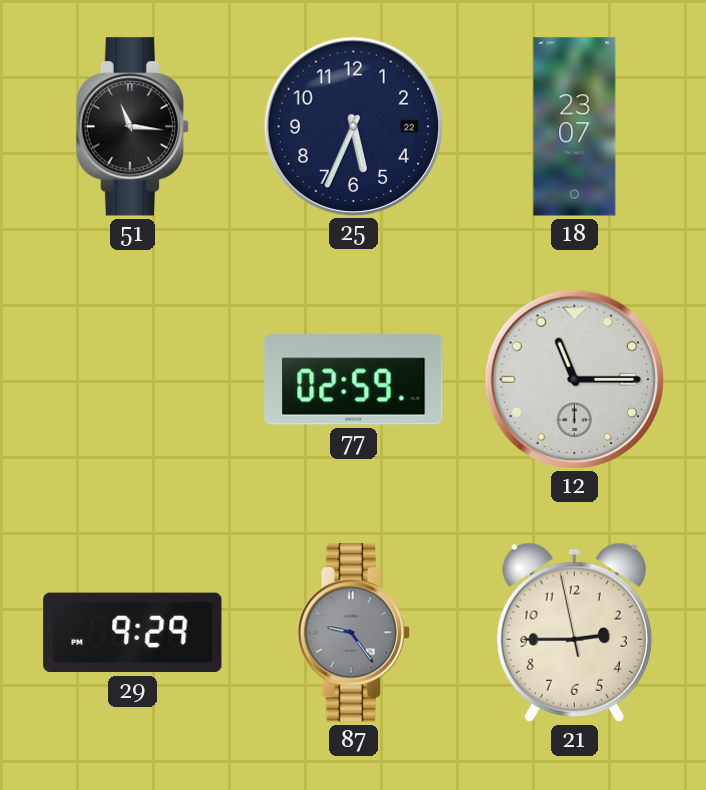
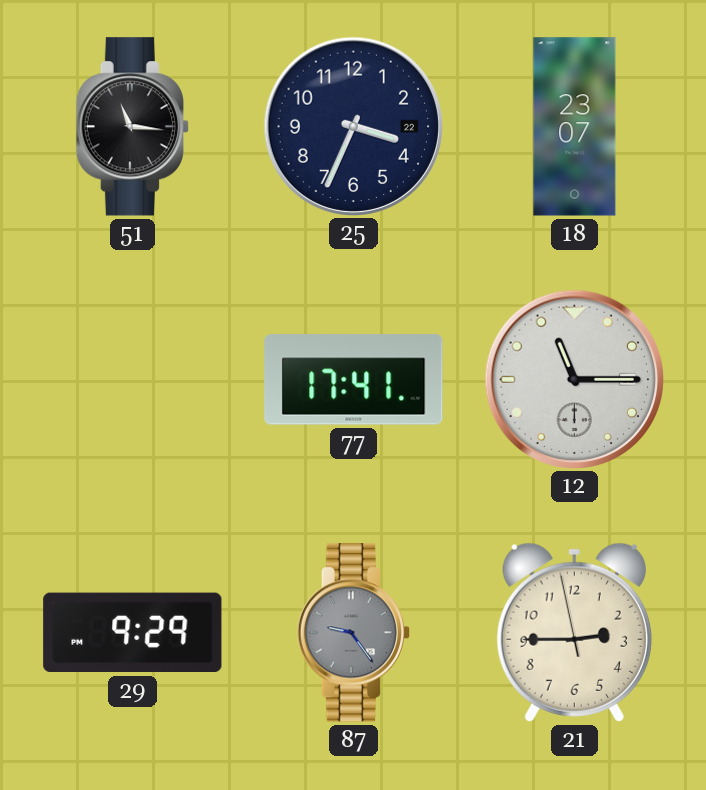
25: 5:34 -> 3:34
77: 02:59 -> 17:41
